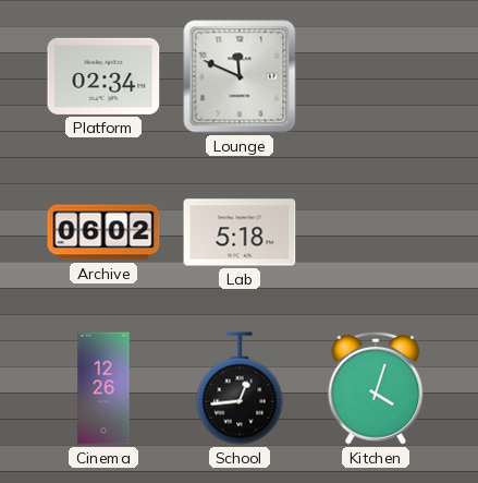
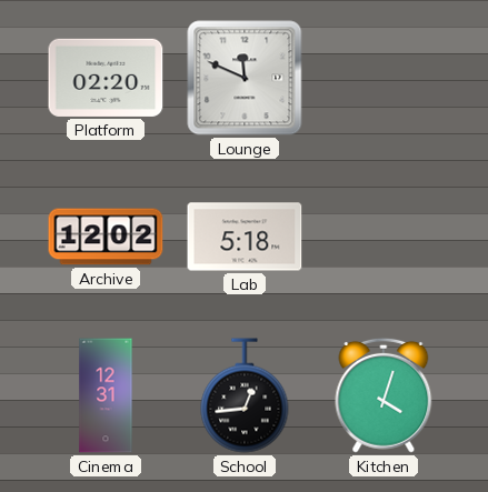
Platform: 02:34 -> 02:20
Archive: 06:02 -> 12:02
Cinema: 12:26 -> 12:31
